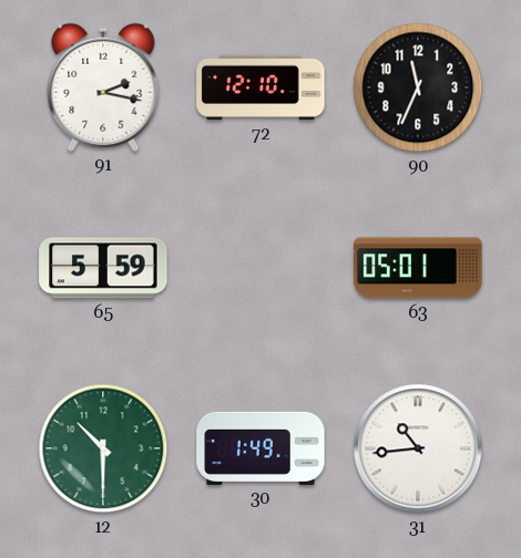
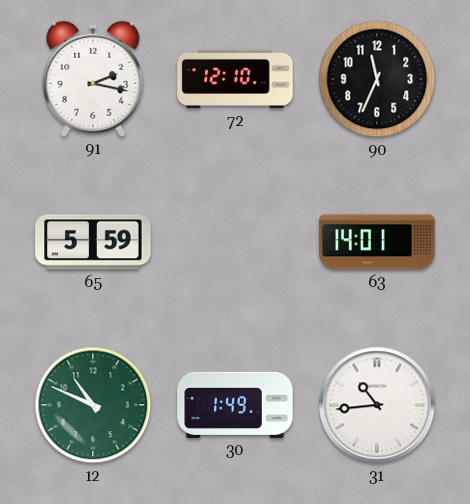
63: 05:01 -> 14:01
12: 10:30 -> 10:49
